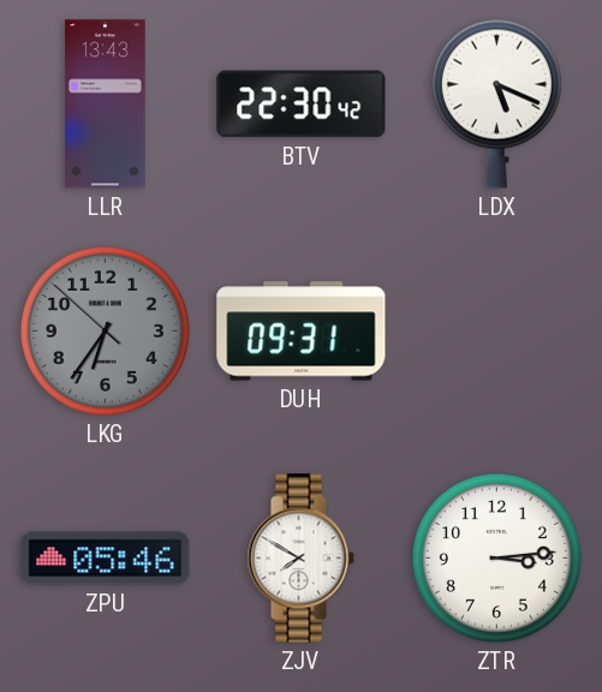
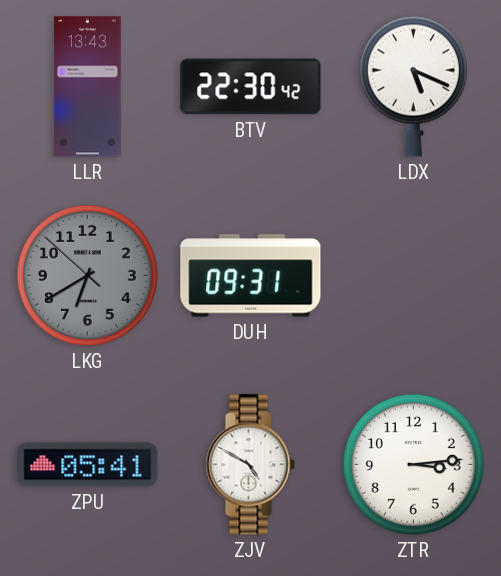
LKG: 6:35 -> 6:39
ZPU: 05:46 -> 05:41
ZJV: 7:50 -> 4:50
